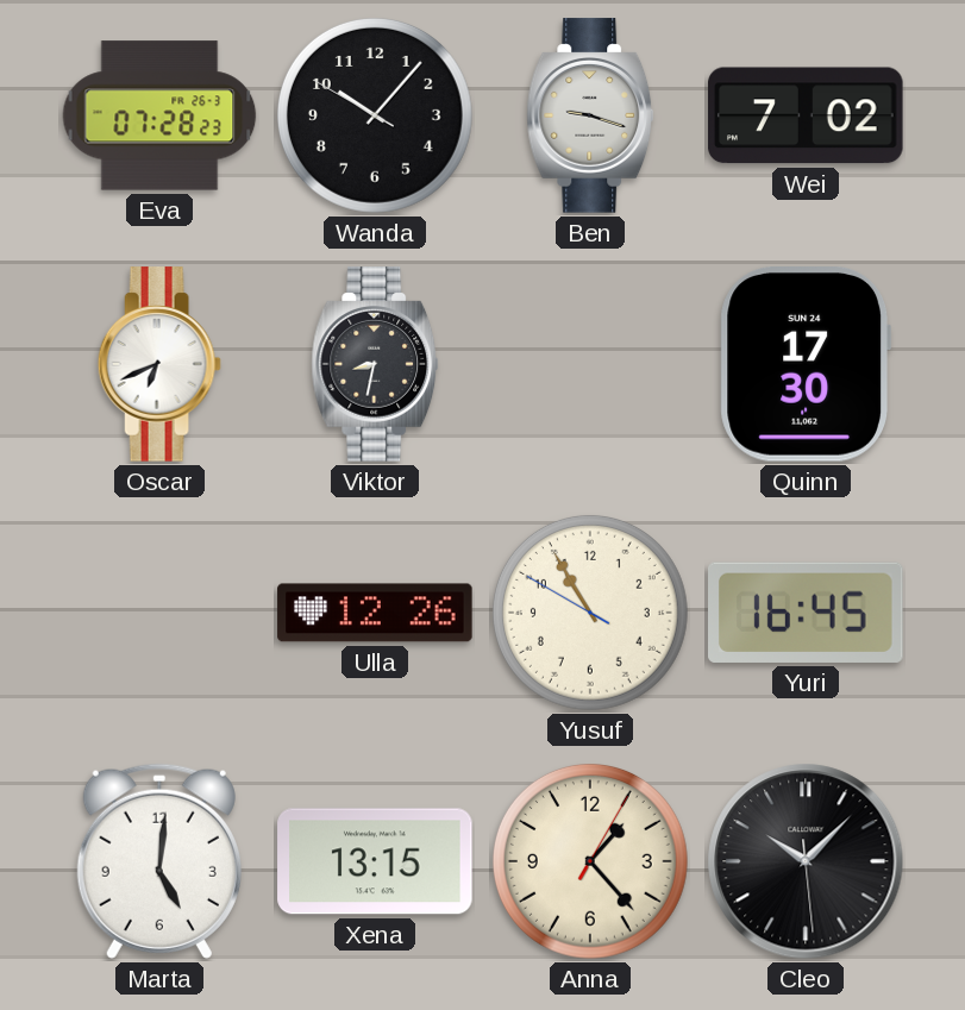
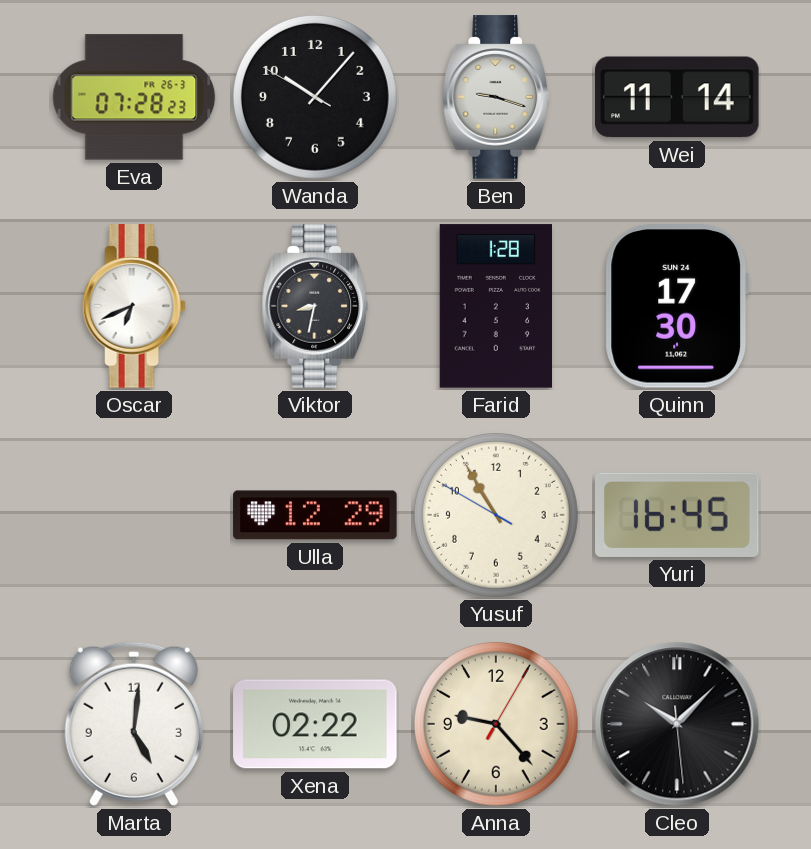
Wei: 7:02 -> 11:14
Farid: none -> 1:28
Ulla: 12:26 -> 12:29
Xena: 13:15 -> 02:22
Anna: 1:23 -> 9:23
